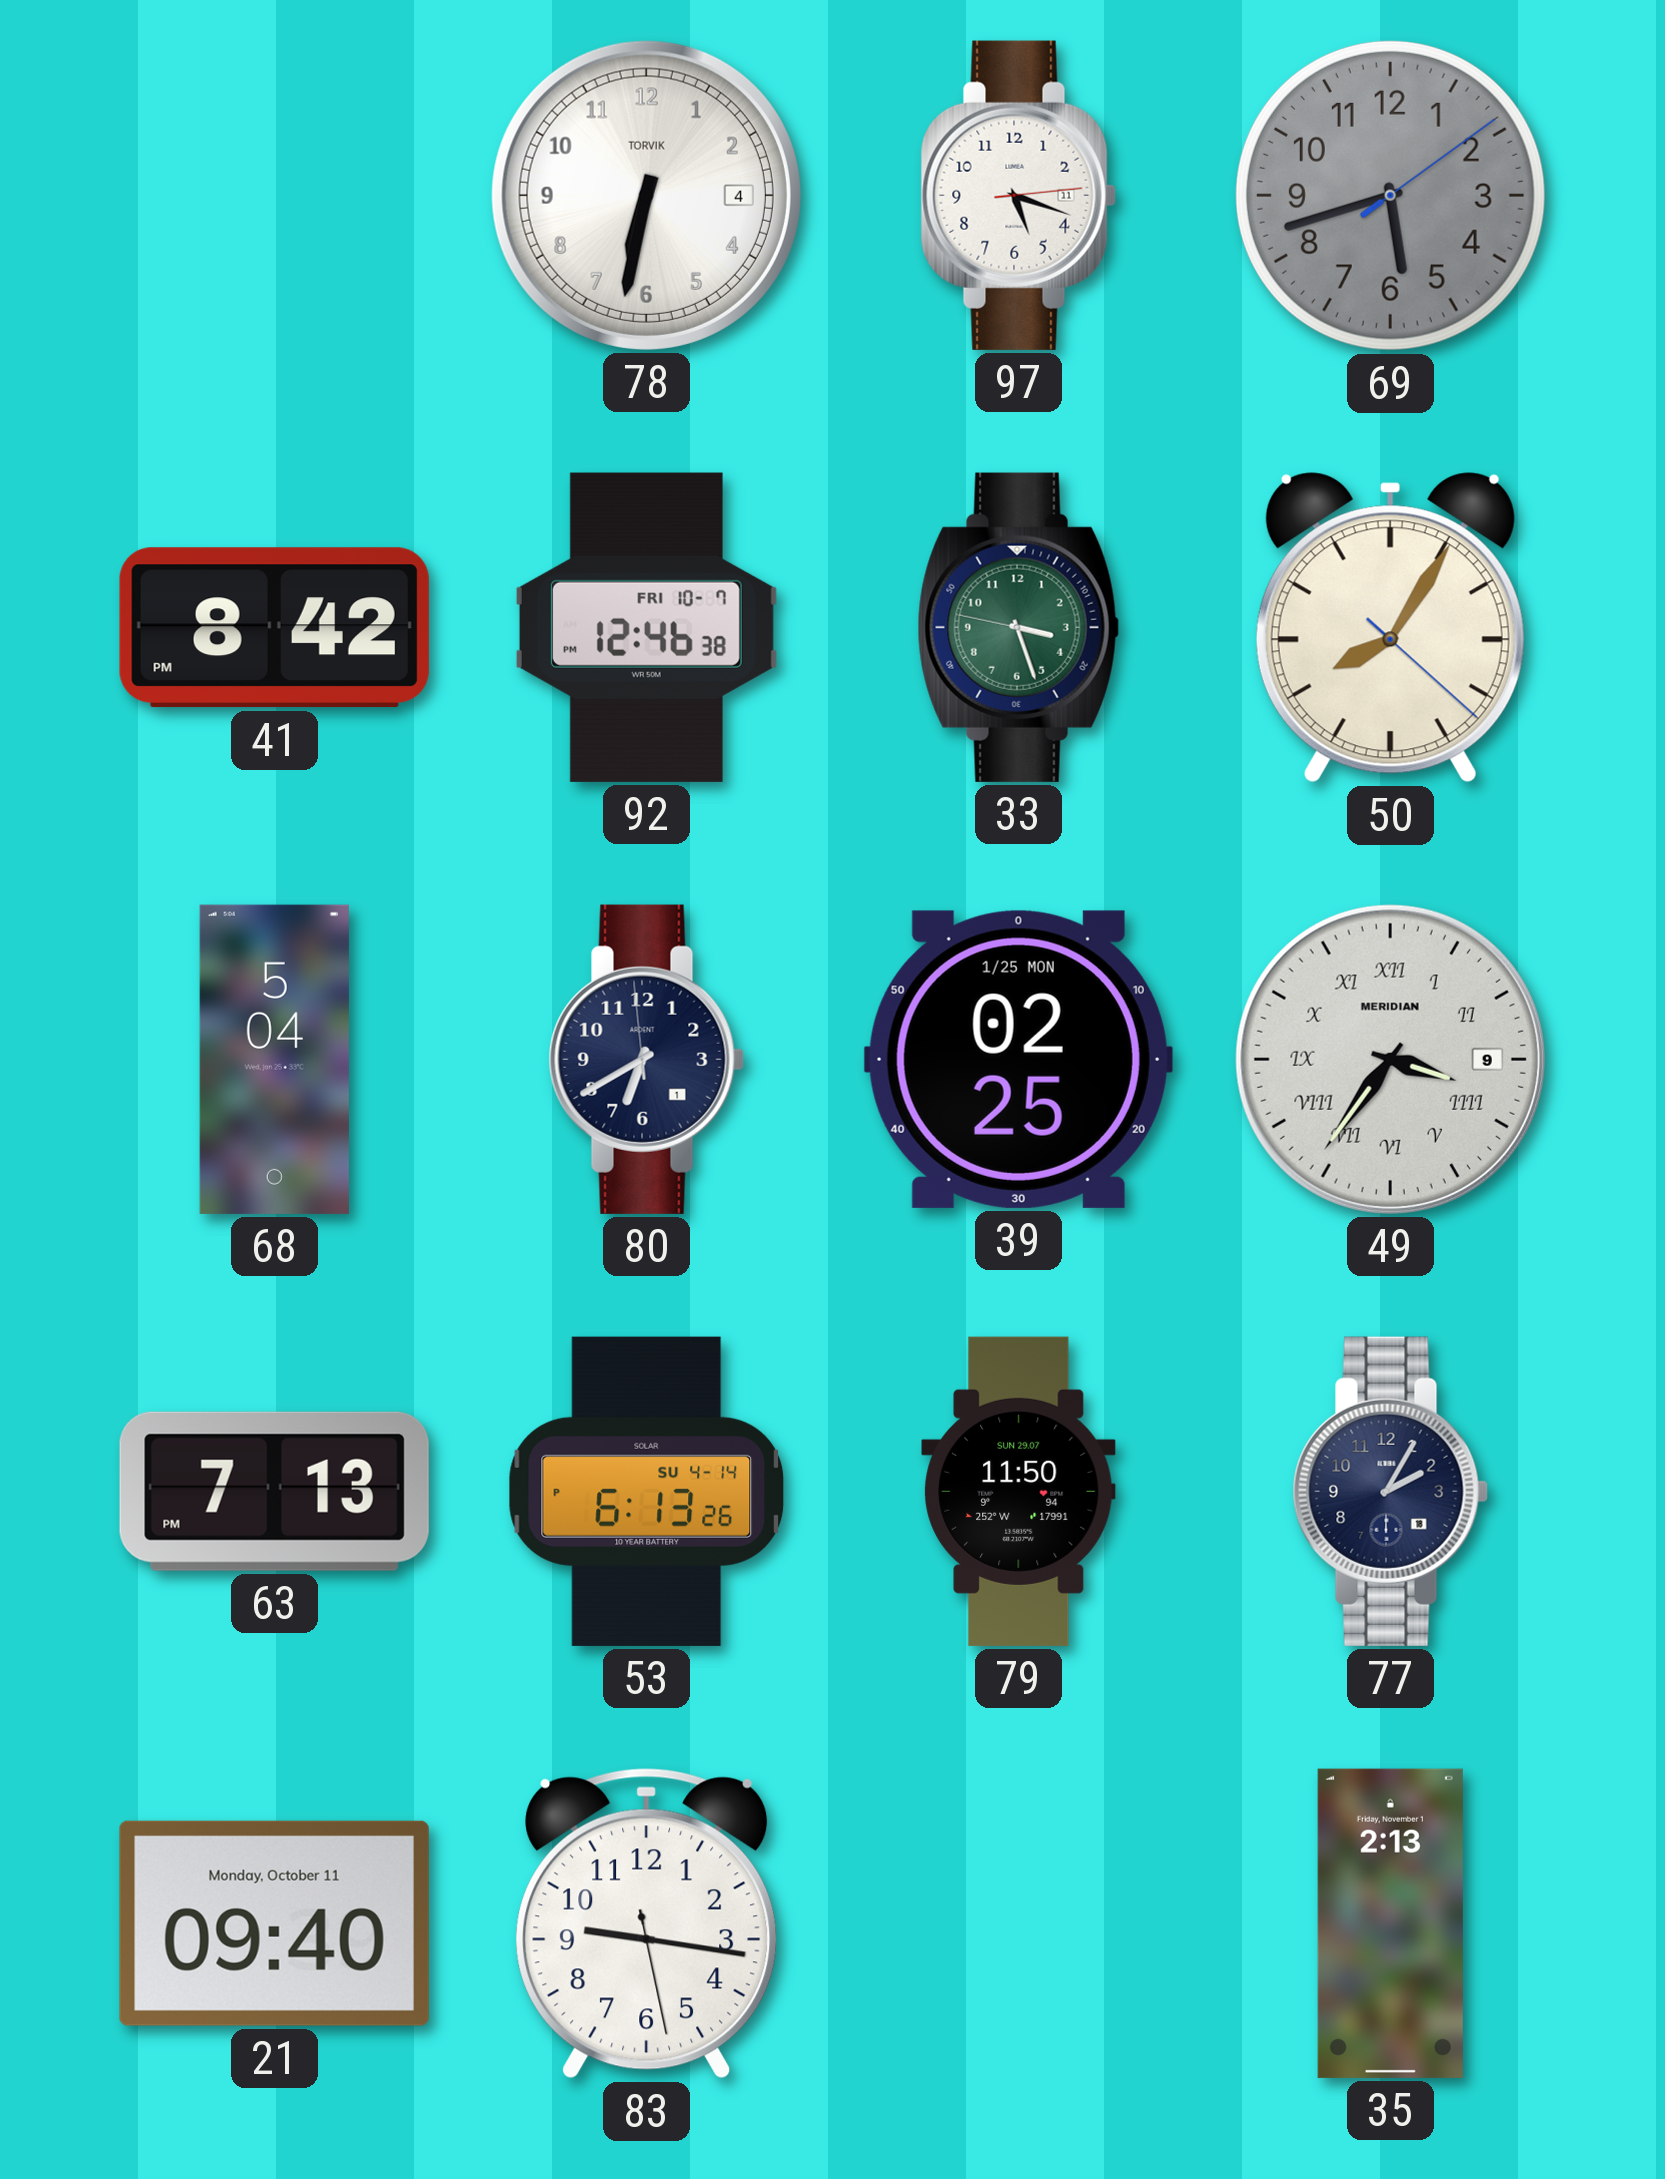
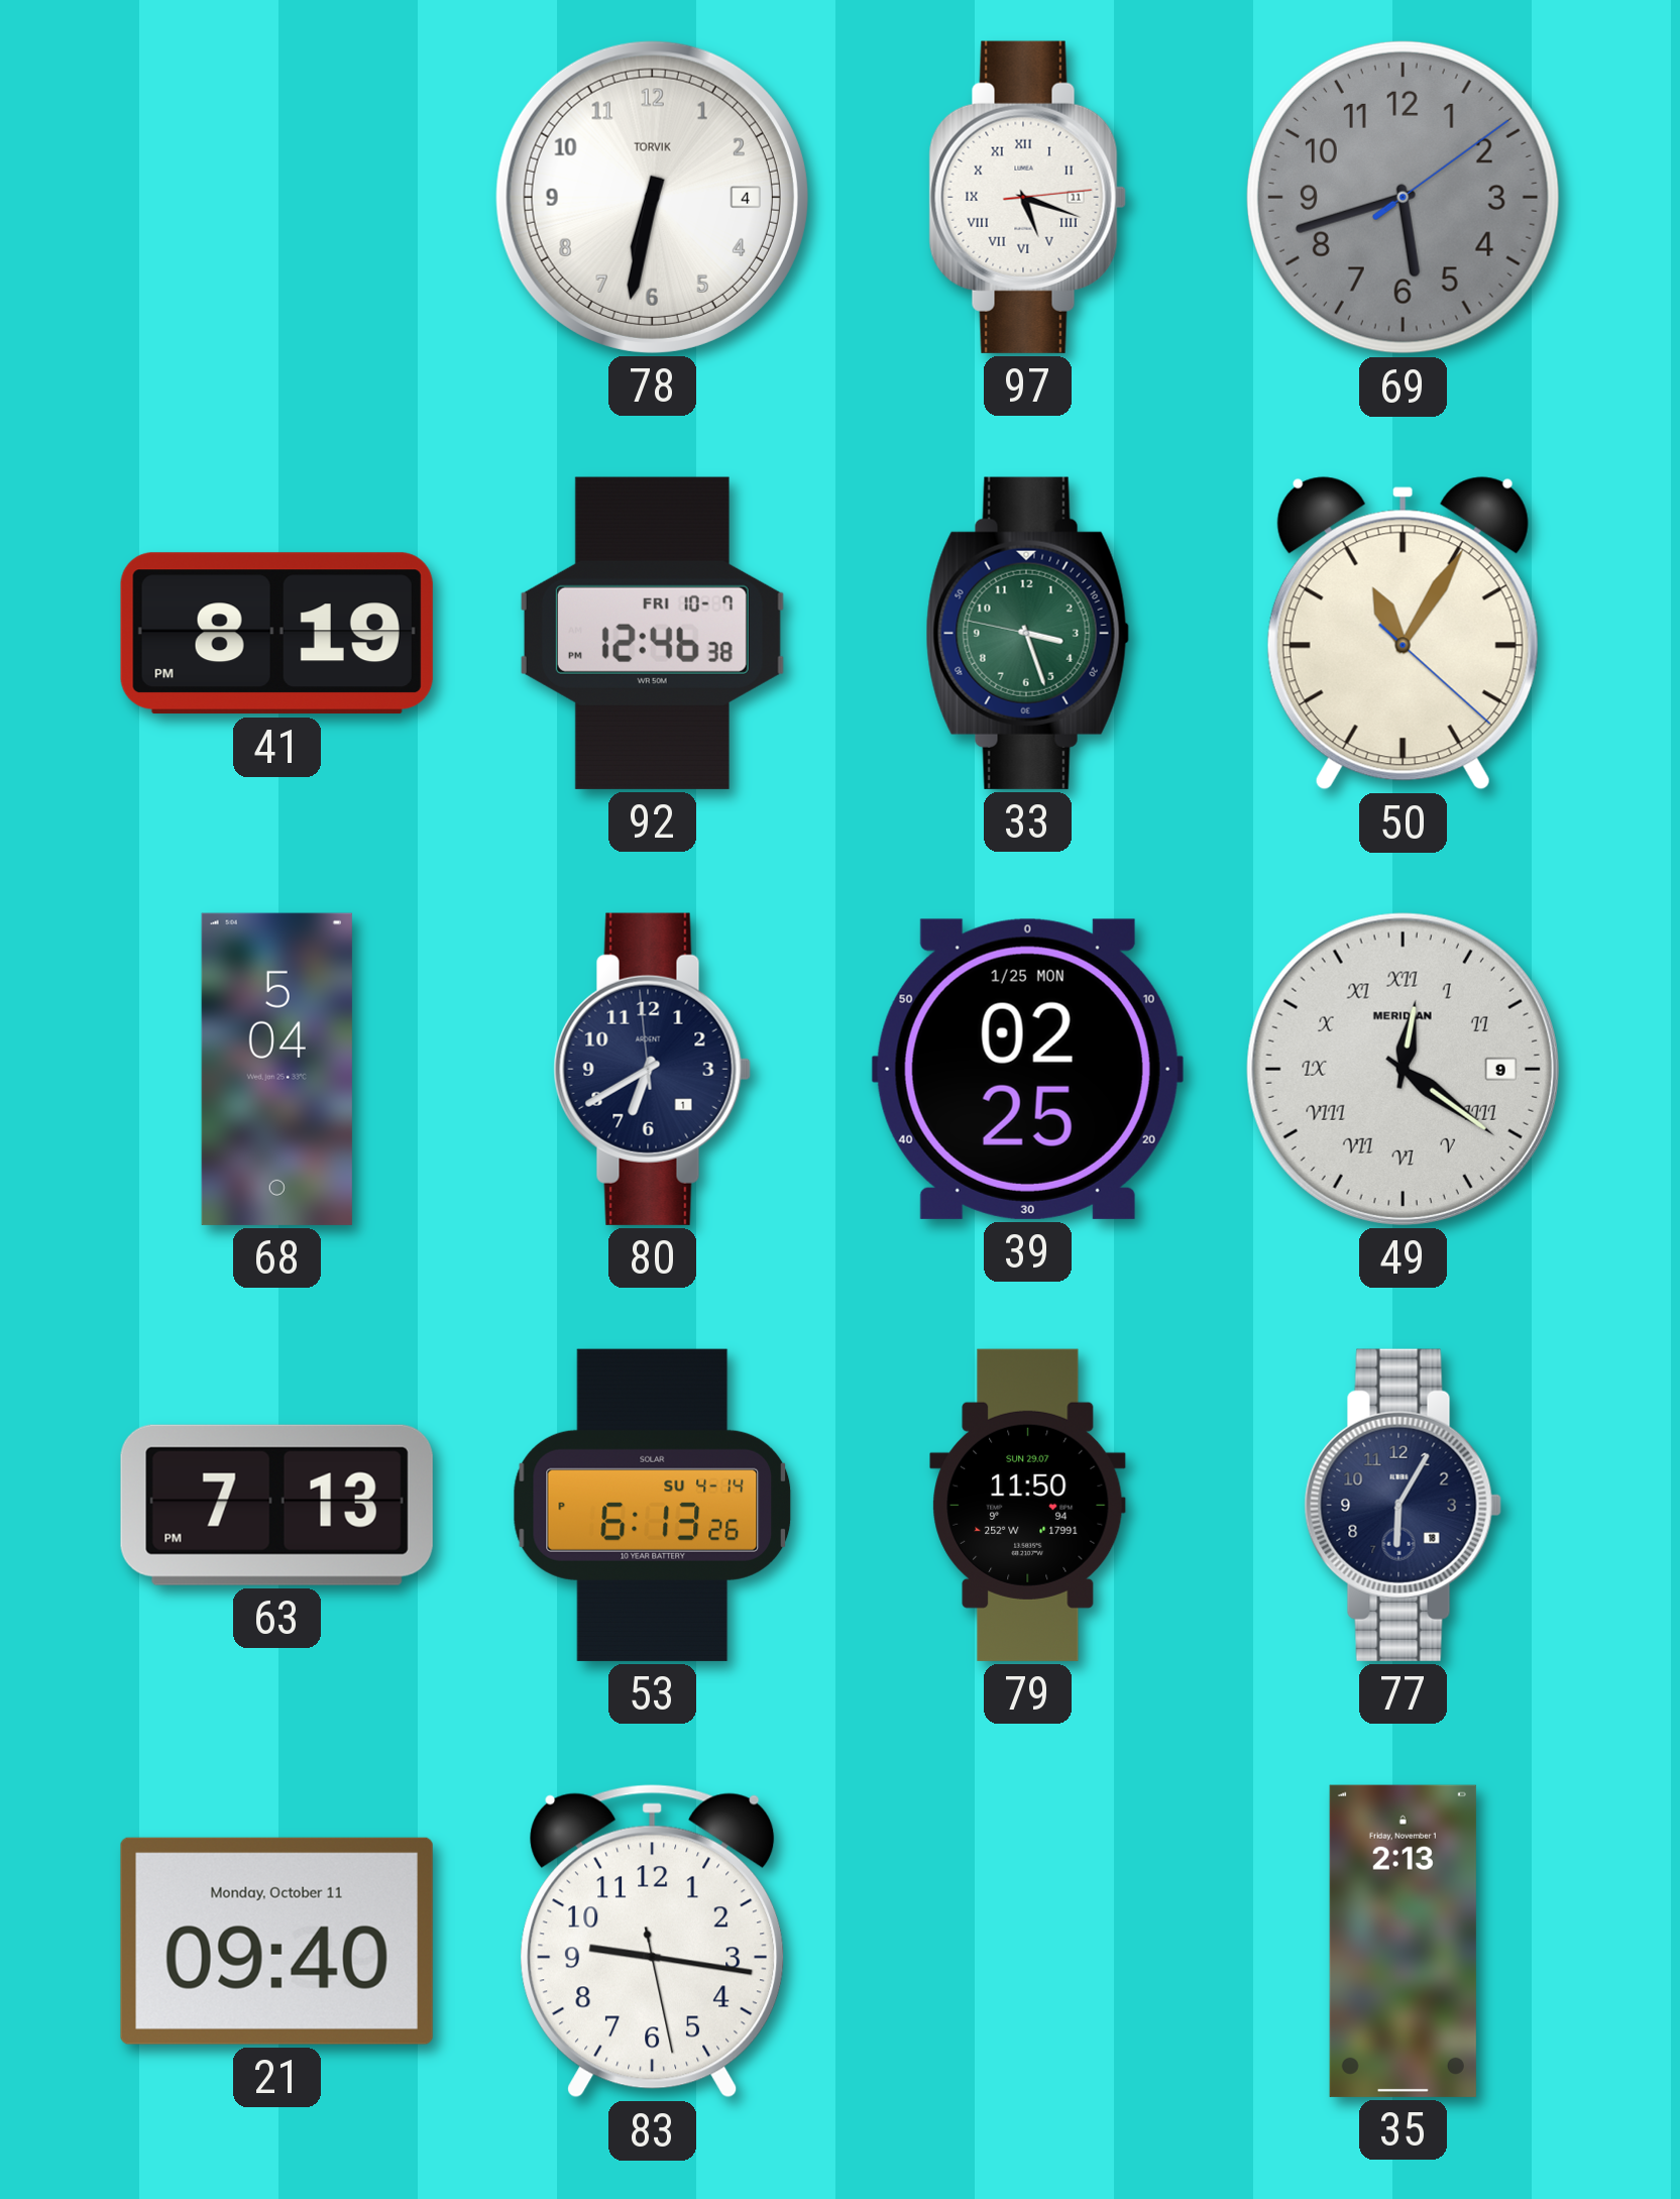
97 numerals: Arabic -> Roman
41: 8:42 -> 8:19
50: 8:05 -> 11:05
49: 3:36 -> 12:21
77: 2:05 -> 6:05
